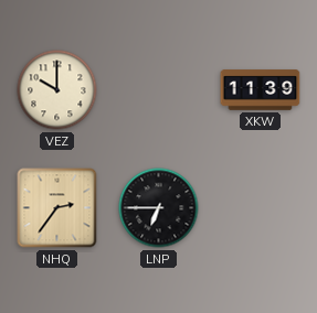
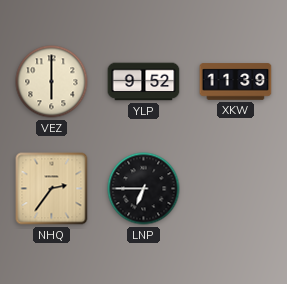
VEZ: 10:00 -> 6:00
YLP: none -> 9:52
